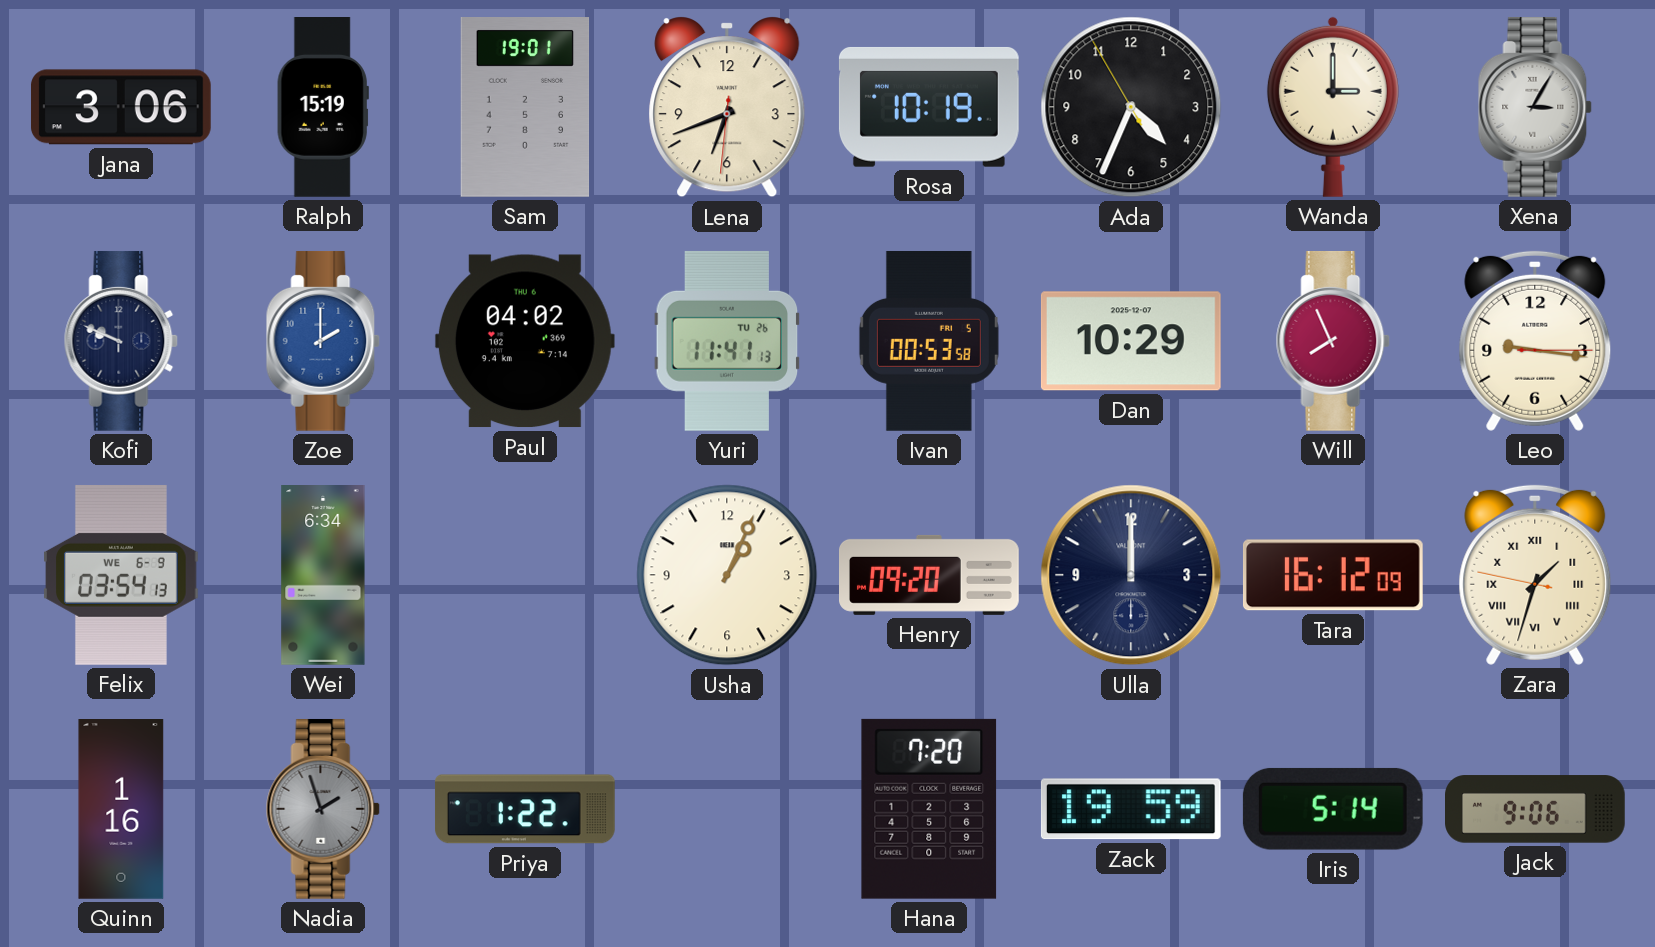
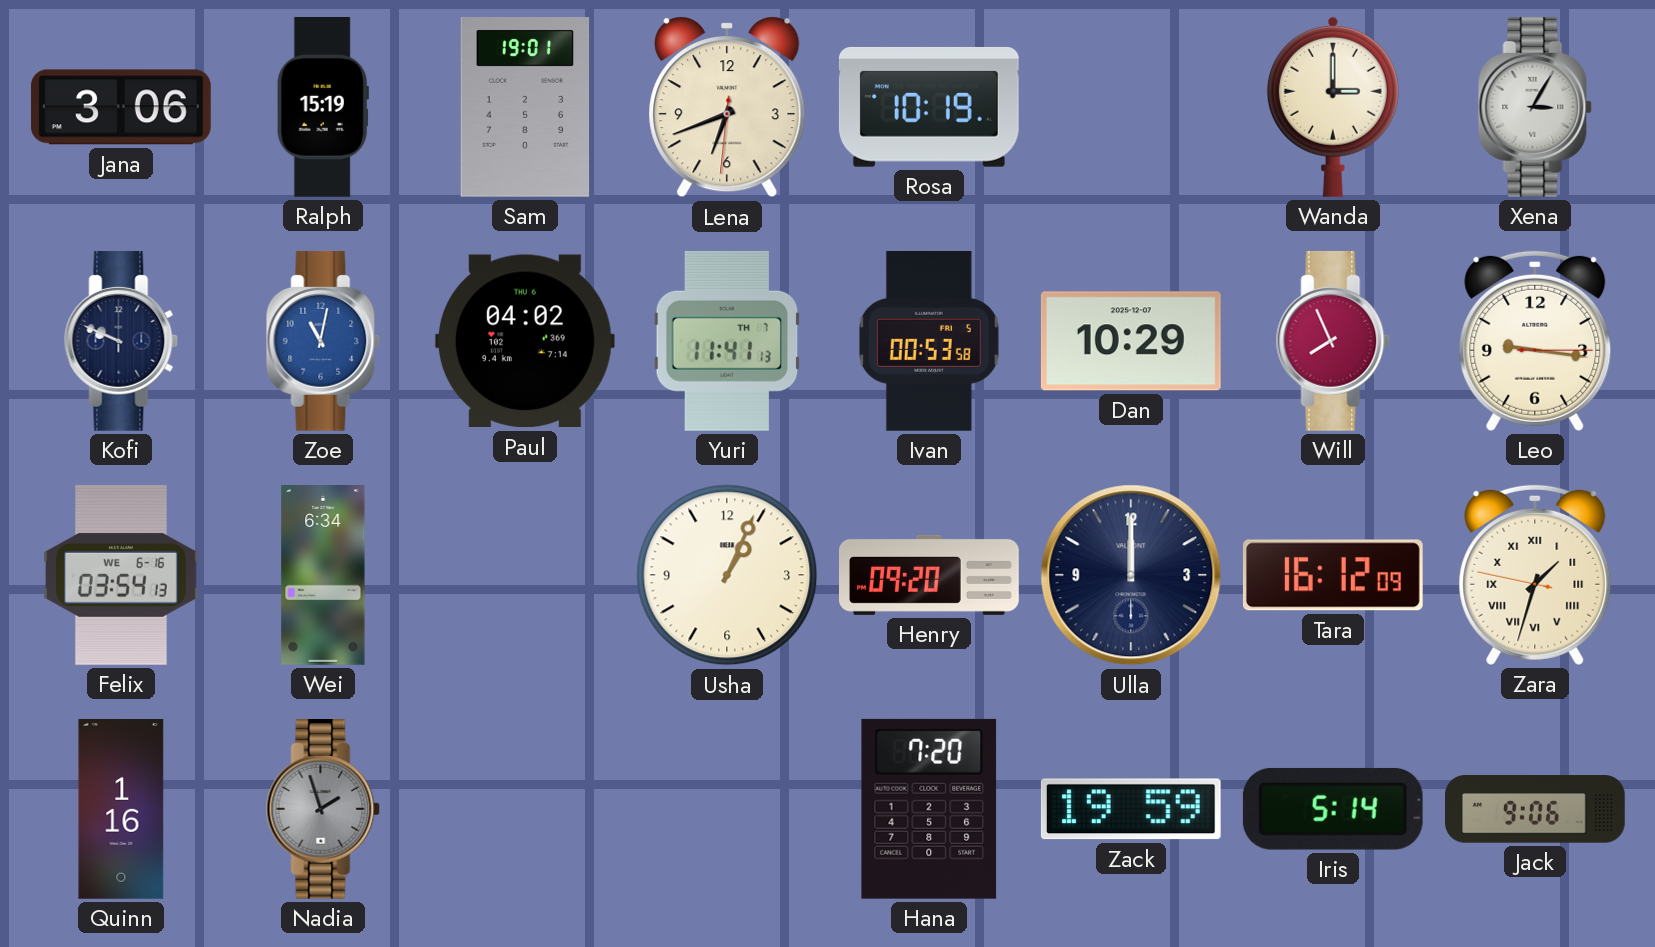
Ada: 4:33 -> none
Zoe: 2:00 -> 11:02
Yuri date: TU 26 -> TH 7
Felix date: WE 6-9 -> WE 6-16
Priya: 1:22 -> none
